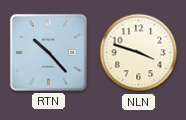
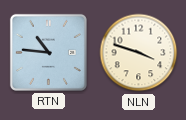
RTN: 10:23 -> 10:46
